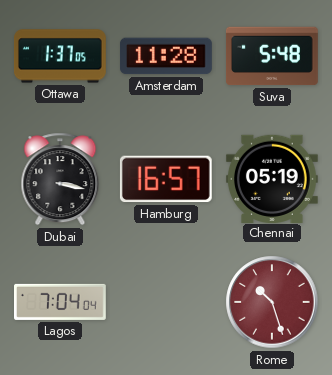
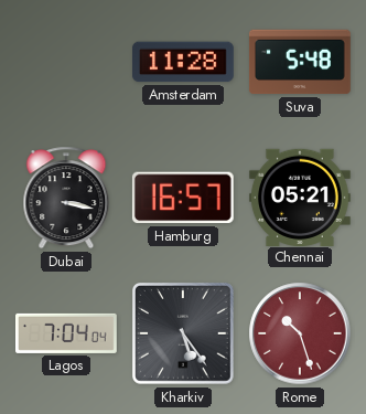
Ottawa: 1:37 -> none
Chennai: 05:19 -> 05:21
Kharkiv: none -> 5:24
